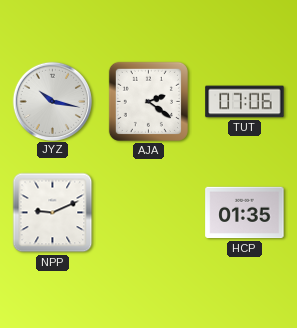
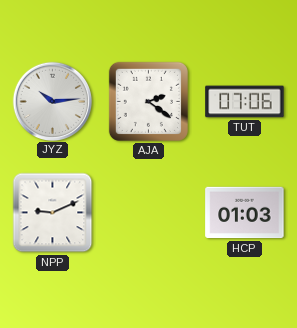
JYZ: 10:17 -> 10:14
HCP: 01:35 -> 01:03
